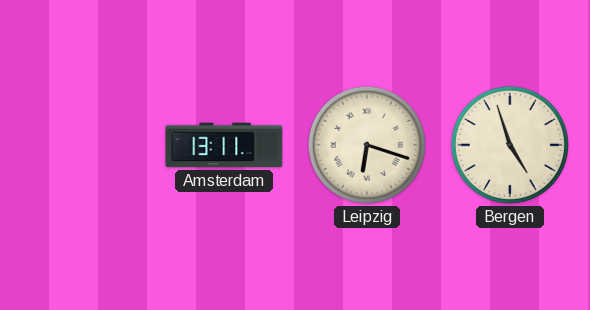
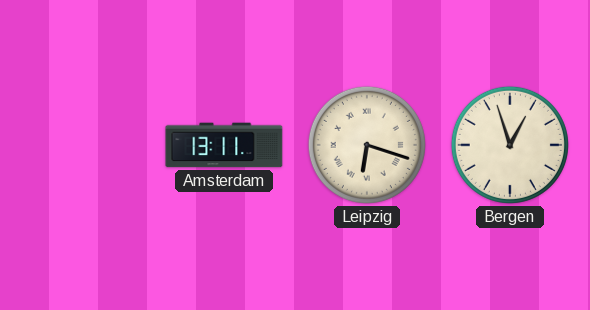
Bergen: 4:57 -> 12:57
